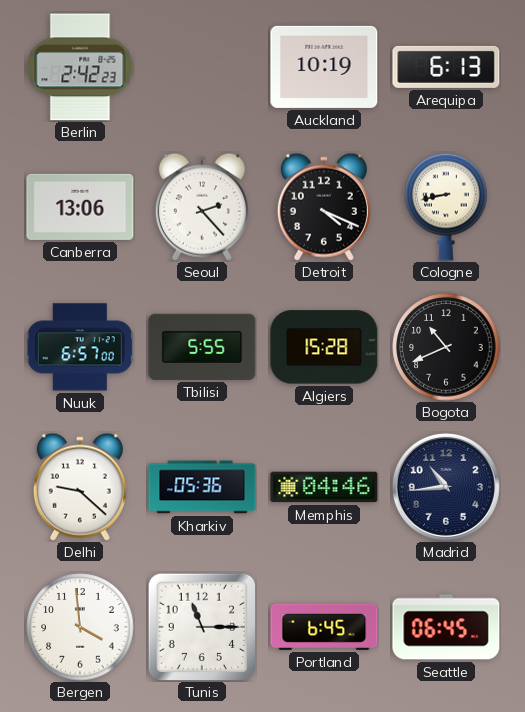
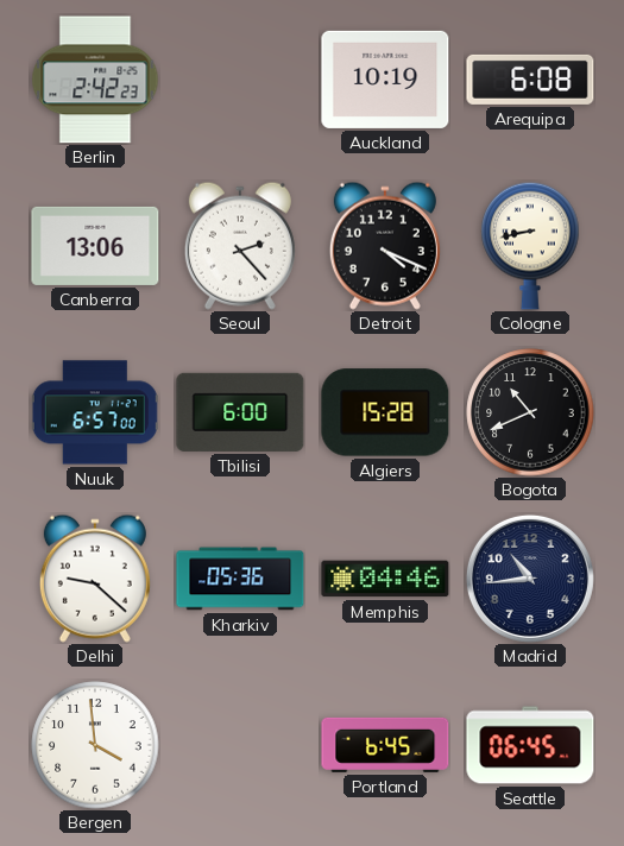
Arequipa: 6:13 -> 6:08
Tbilisi: 5:55 -> 6:00
Tunis: 11:15 -> none
